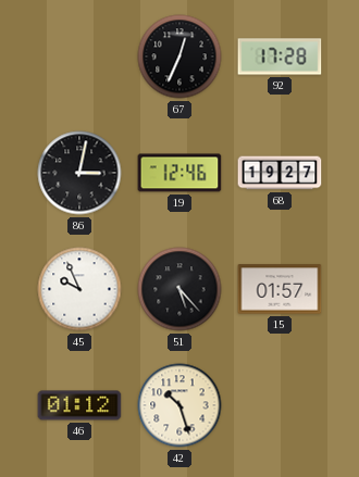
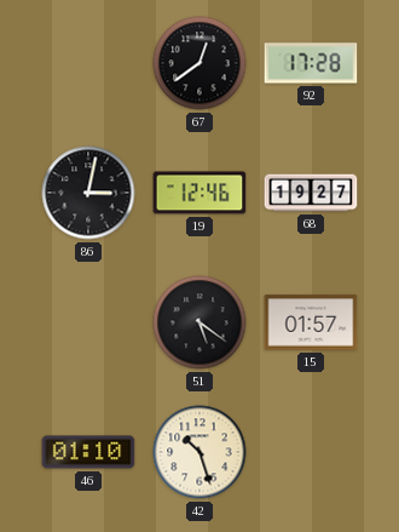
67: 12:34 -> 12:39
45: 9:56 -> none
51: 5:23 -> 5:21
46: 01:12 -> 01:10
